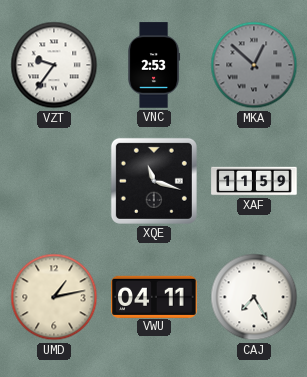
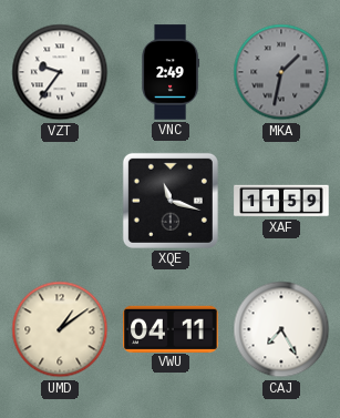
VNC: 2:53 -> 2:49
MKA: 12:52 -> 1:32
UMD: 1:13 -> 1:09
